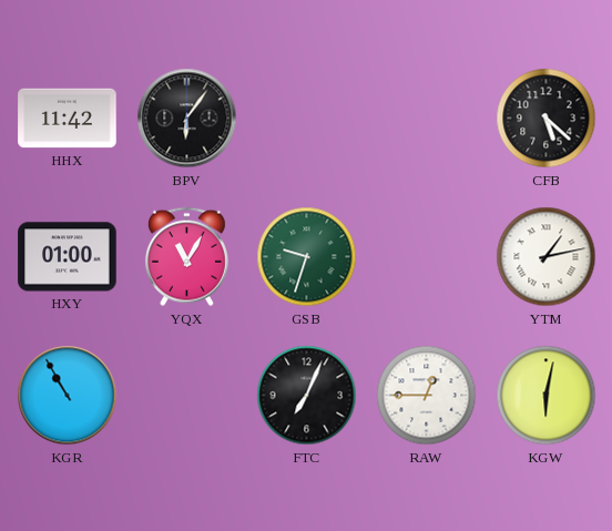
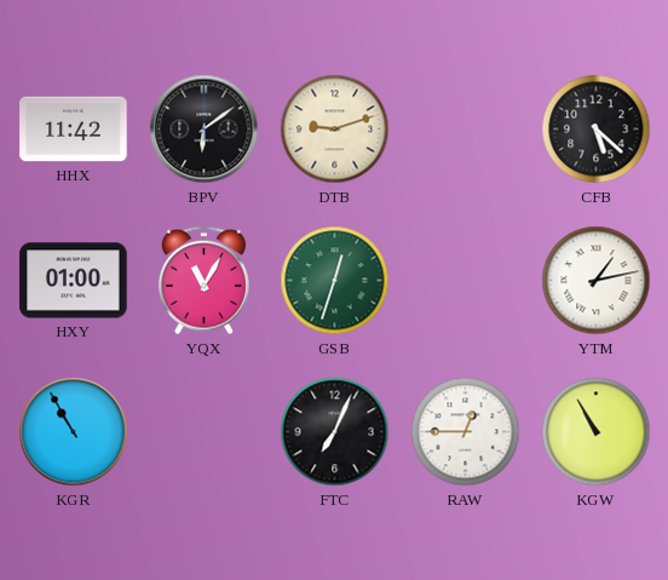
BPV: 6:06 -> 6:09
DTB: none -> 9:12
GSB: 9:33 -> 12:33
KGW: 6:02 -> 10:55
